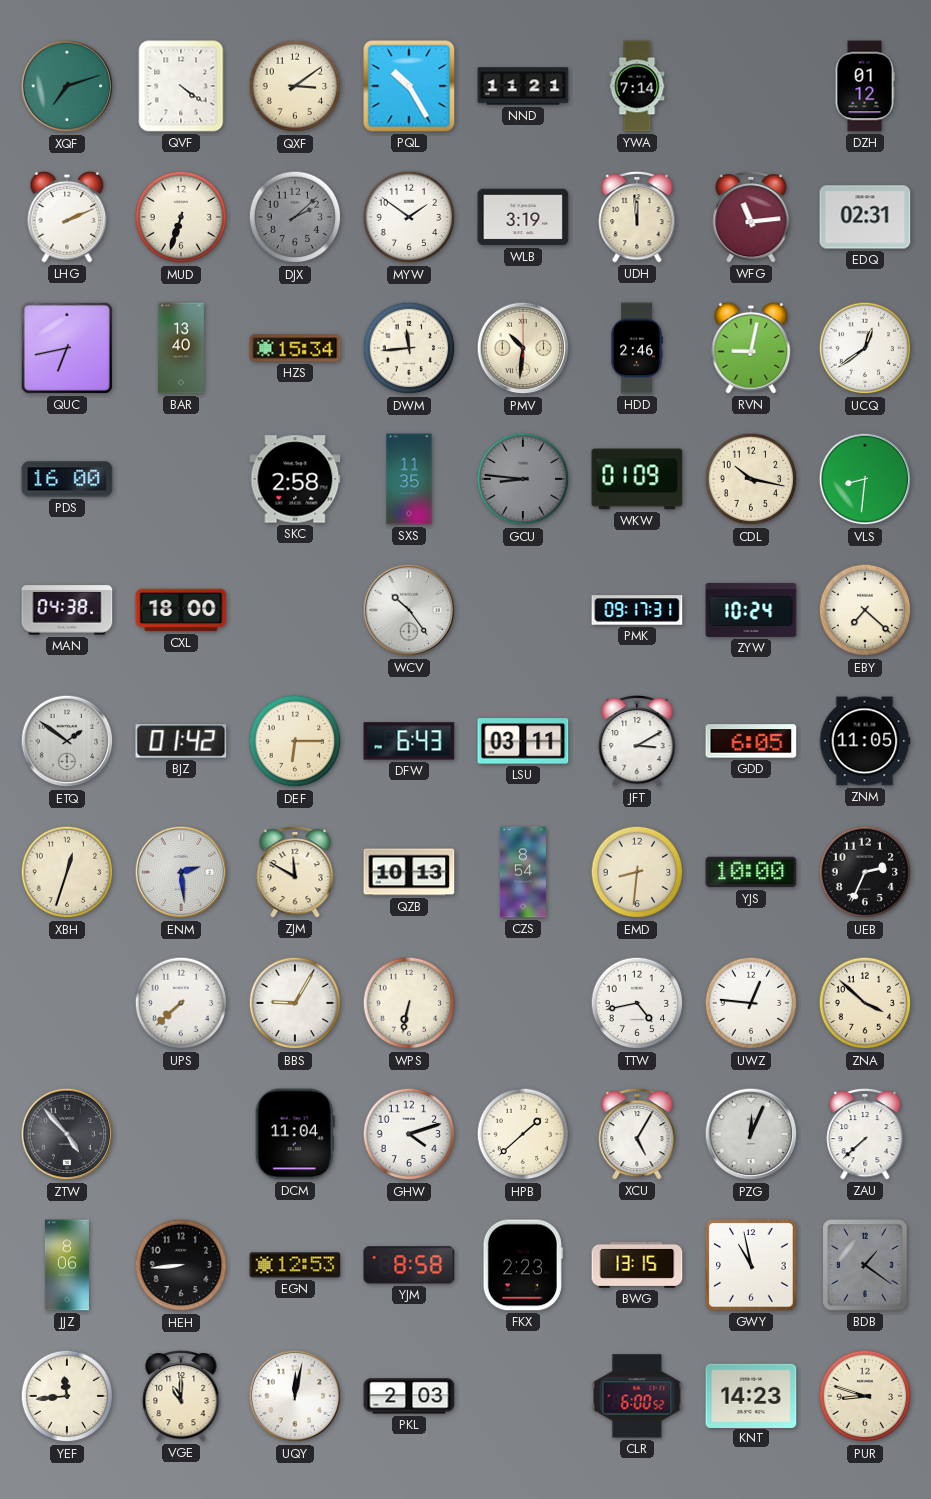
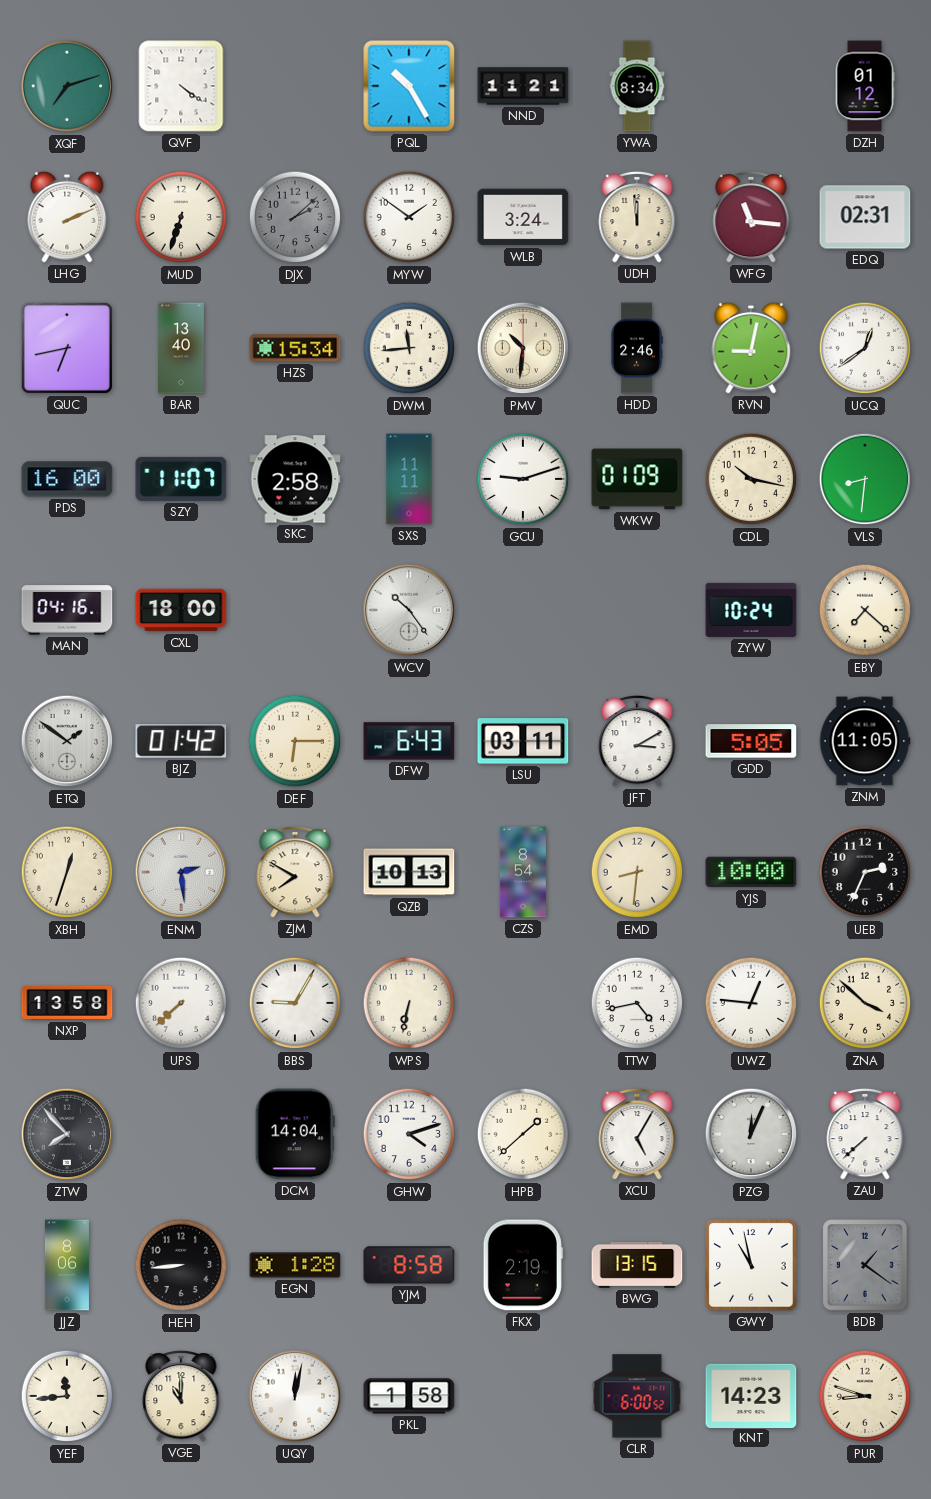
QXF: 3:09 -> none
YWA: 7:14 -> 8:34
WLB: 3:19 -> 3:24
WFG: 11:14 -> 11:16
SZY: none -> 11:07
SXS: 11:35 -> 11:11
GCU: 8:46 -> 9:12
GCU dial: grey -> white
MAN: 04:38 -> 04:16
PMK: 09:17 -> none
GDD: 6:05 -> 5:05
ZJM: 11:50 -> 7:50
NXP: none -> 13:58
ZTW: 4:53 -> 7:53
DCM: 11:04 -> 14:04
EGN: 12:53 -> 1:28
FKX: 2:23 -> 2:19
PKL: 2:03 -> 1:58
